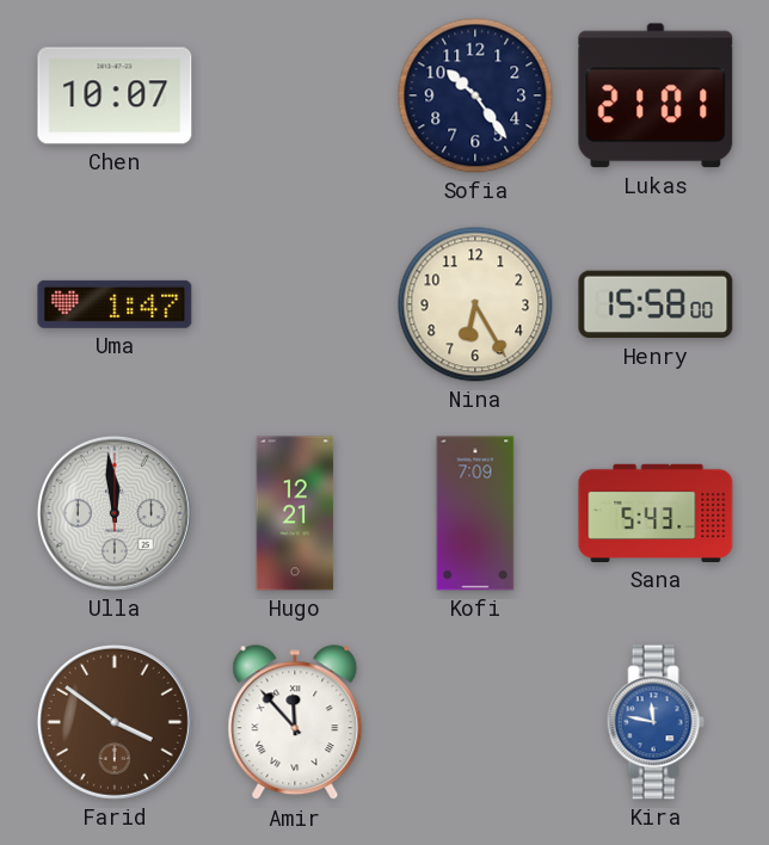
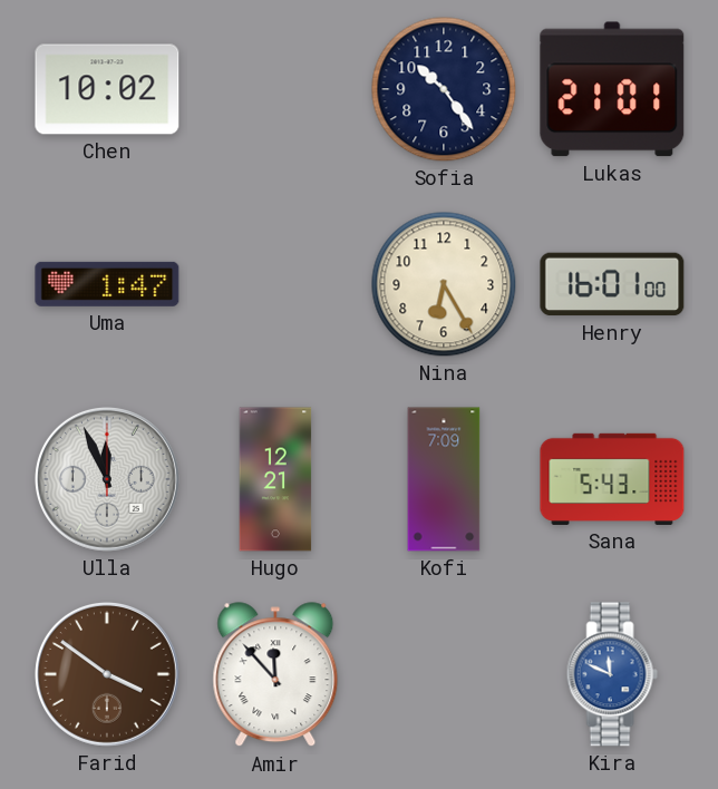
Chen: 10:07 -> 10:02
Henry: 15:58 -> 16:01
Ulla: 11:59 -> 11:56
Kira: 11:47 -> 11:49
